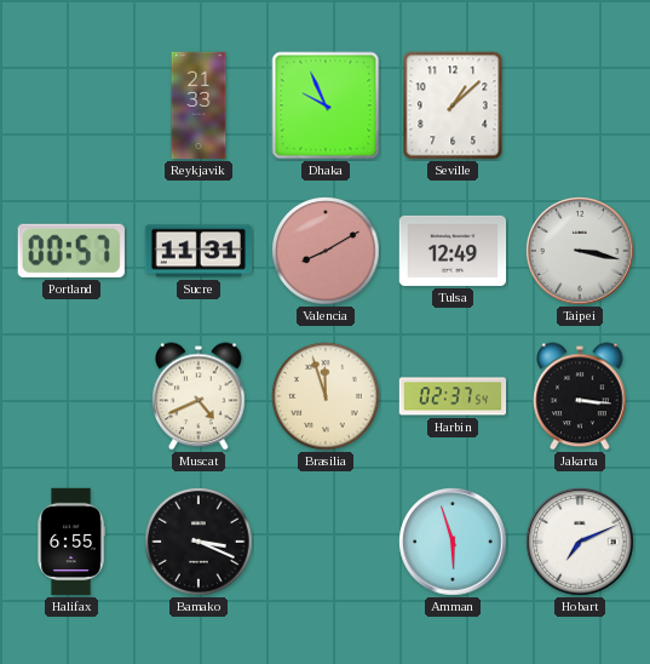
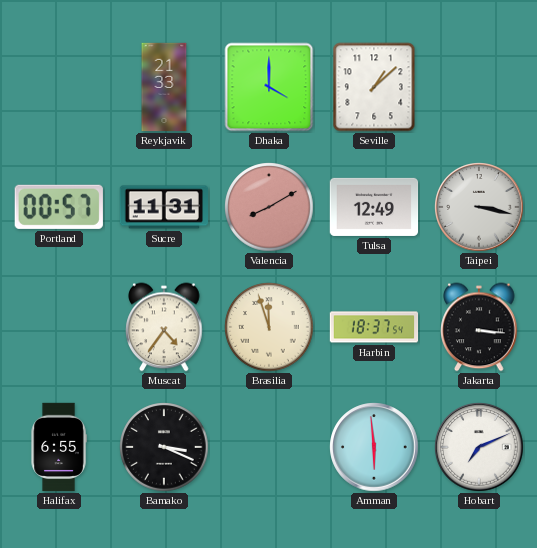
Dhaka: 9:56 -> 4:00
Muscat: 4:41 -> 4:36
Harbin: 02:37 -> 18:37
Amman: 5:57 -> 5:59
